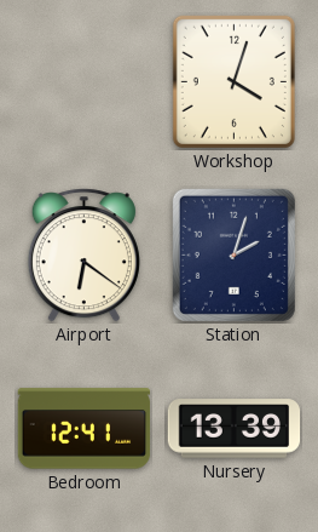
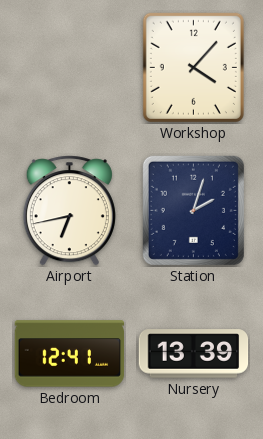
Workshop: 4:03 -> 4:07
Airport: 6:21 -> 6:43
